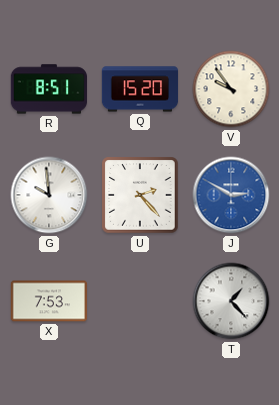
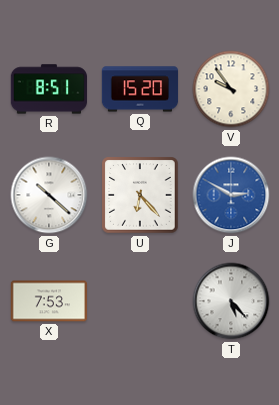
G: 9:59 -> 10:22
U: 2:23 -> 6:23
T: 1:23 -> 5:23
